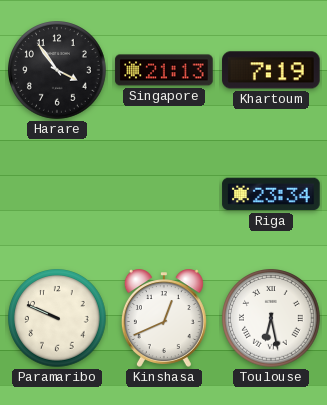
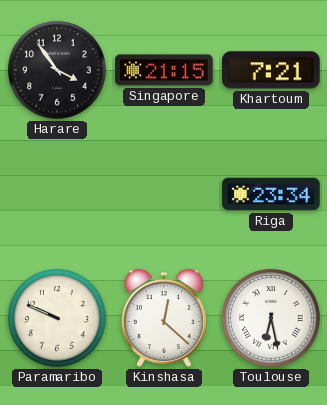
Singapore: 21:13 -> 21:15
Khartoum: 7:19 -> 7:21
Kinshasa: 12:41 -> 12:22
